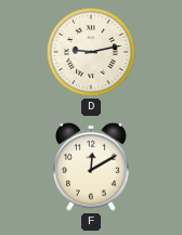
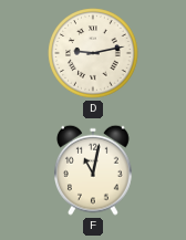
F: 12:10 -> 11:02
